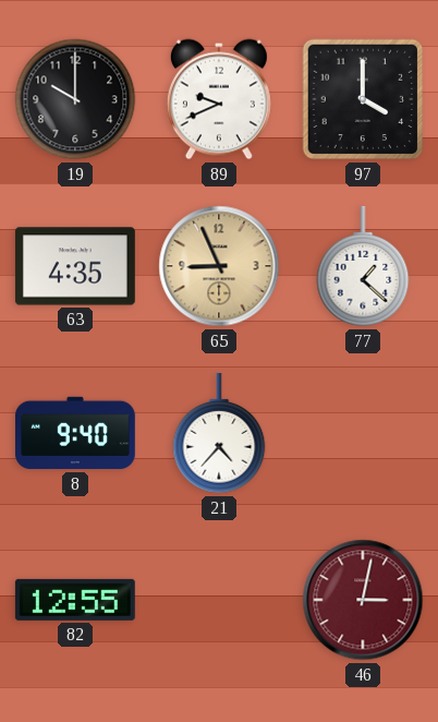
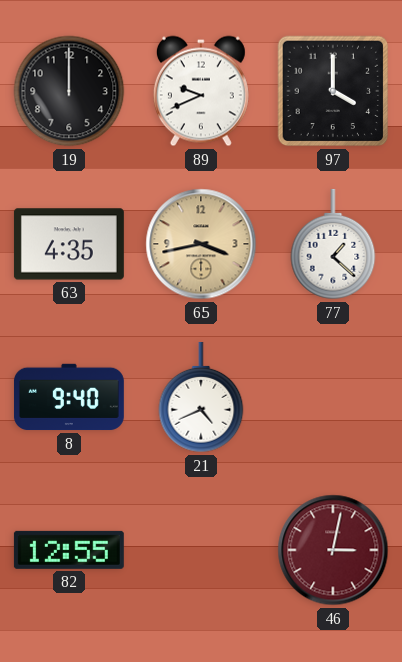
19: 10:00 -> 12:00
65: 8:56 -> 3:43
21: 4:37 -> 4:41
